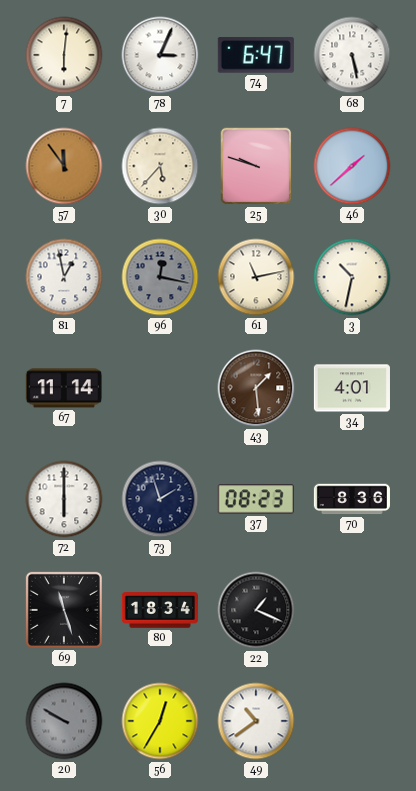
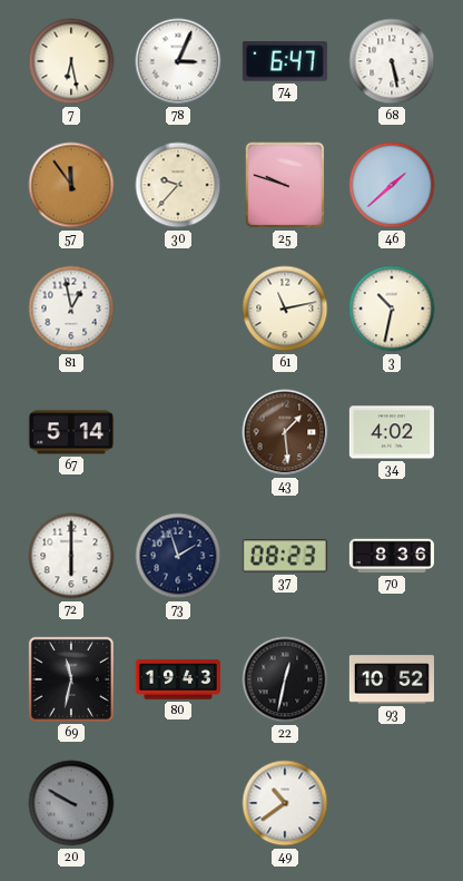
7: 6:01 -> 6:28
30: 5:37 -> 9:37
96: 12:17 -> none
67: 11:14 -> 5:14
34: 4:01 -> 4:02
69: 11:27 -> 11:32
80: 18:34 -> 19:43
22: 1:19 -> 12:32
93: none -> 10:52
56: 12:35 -> none
